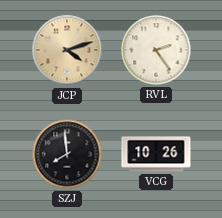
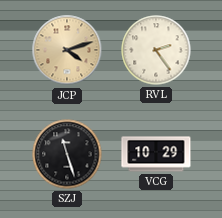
SZJ: 7:59 -> 11:27
VCG: 10:26 -> 10:29
